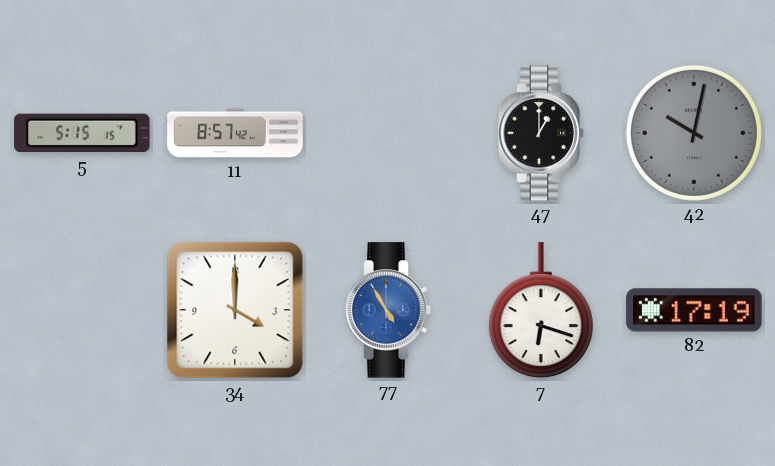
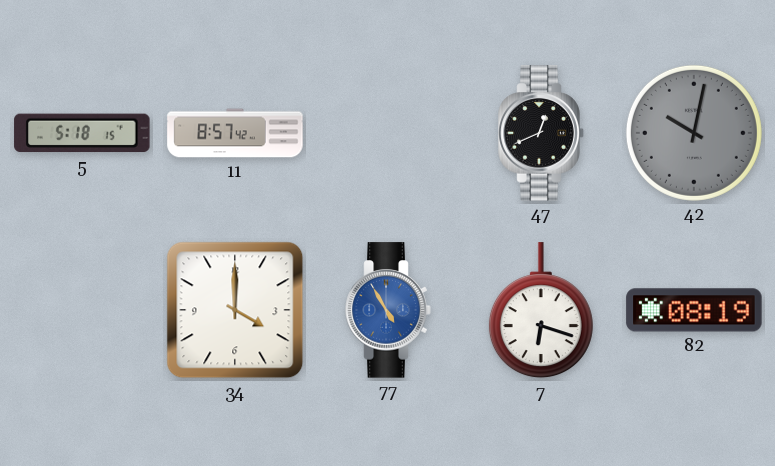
5: 5:15 -> 5:18
47: 1:00 -> 12:41
82: 17:19 -> 08:19
